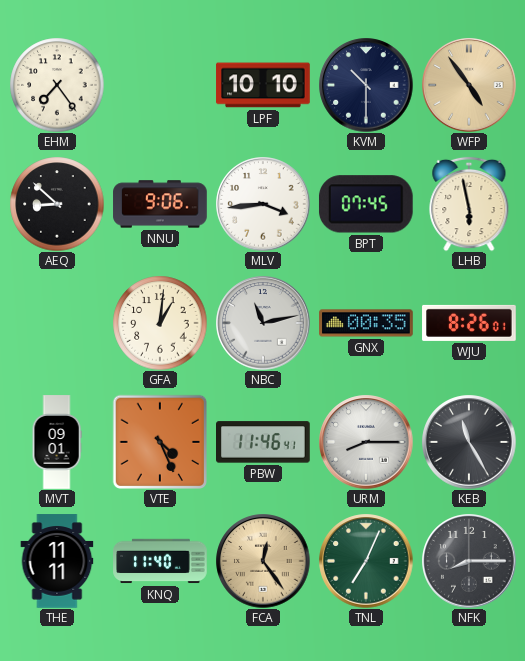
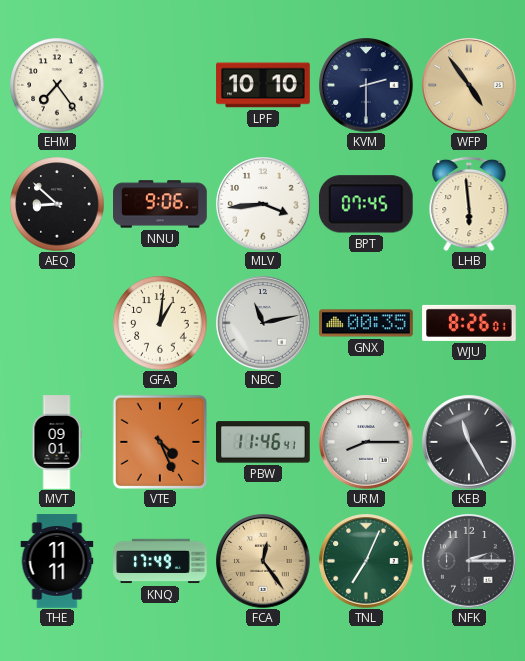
KVM: 10:30 -> 2:30
LHB: 5:58 -> 5:59
KNQ: 11:40 -> 17:49
NFK: 8:15 -> 2:15
